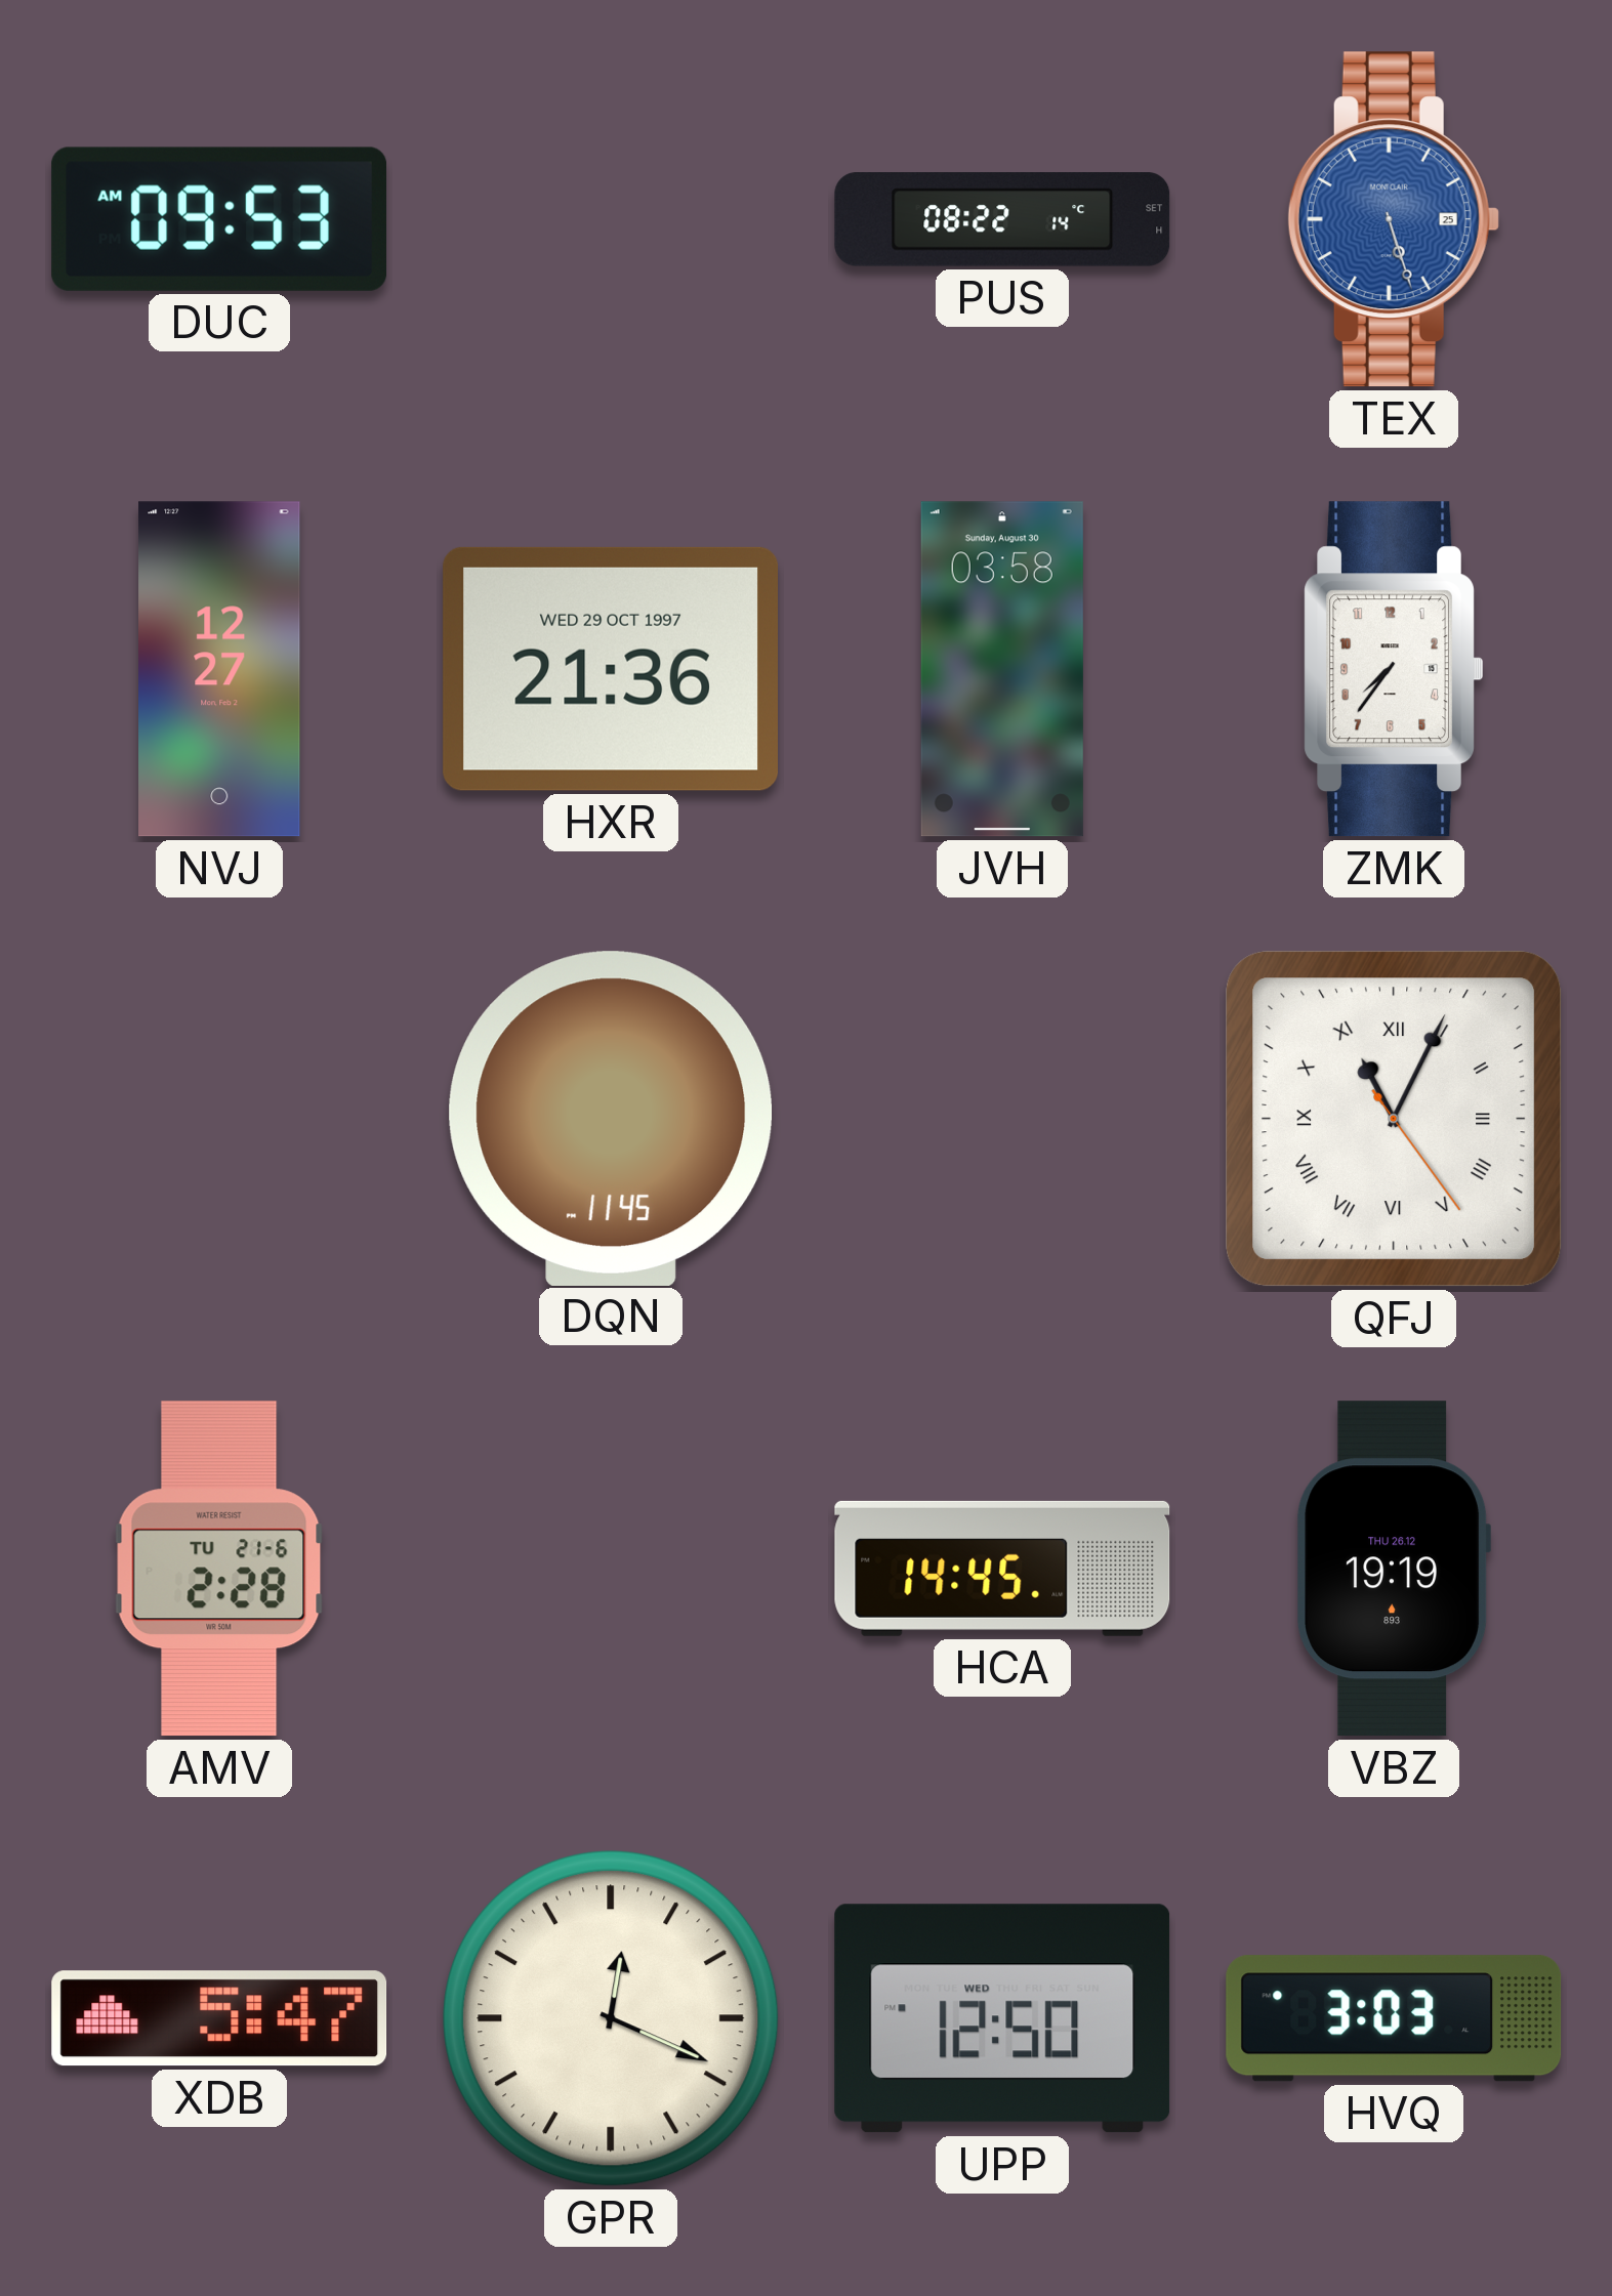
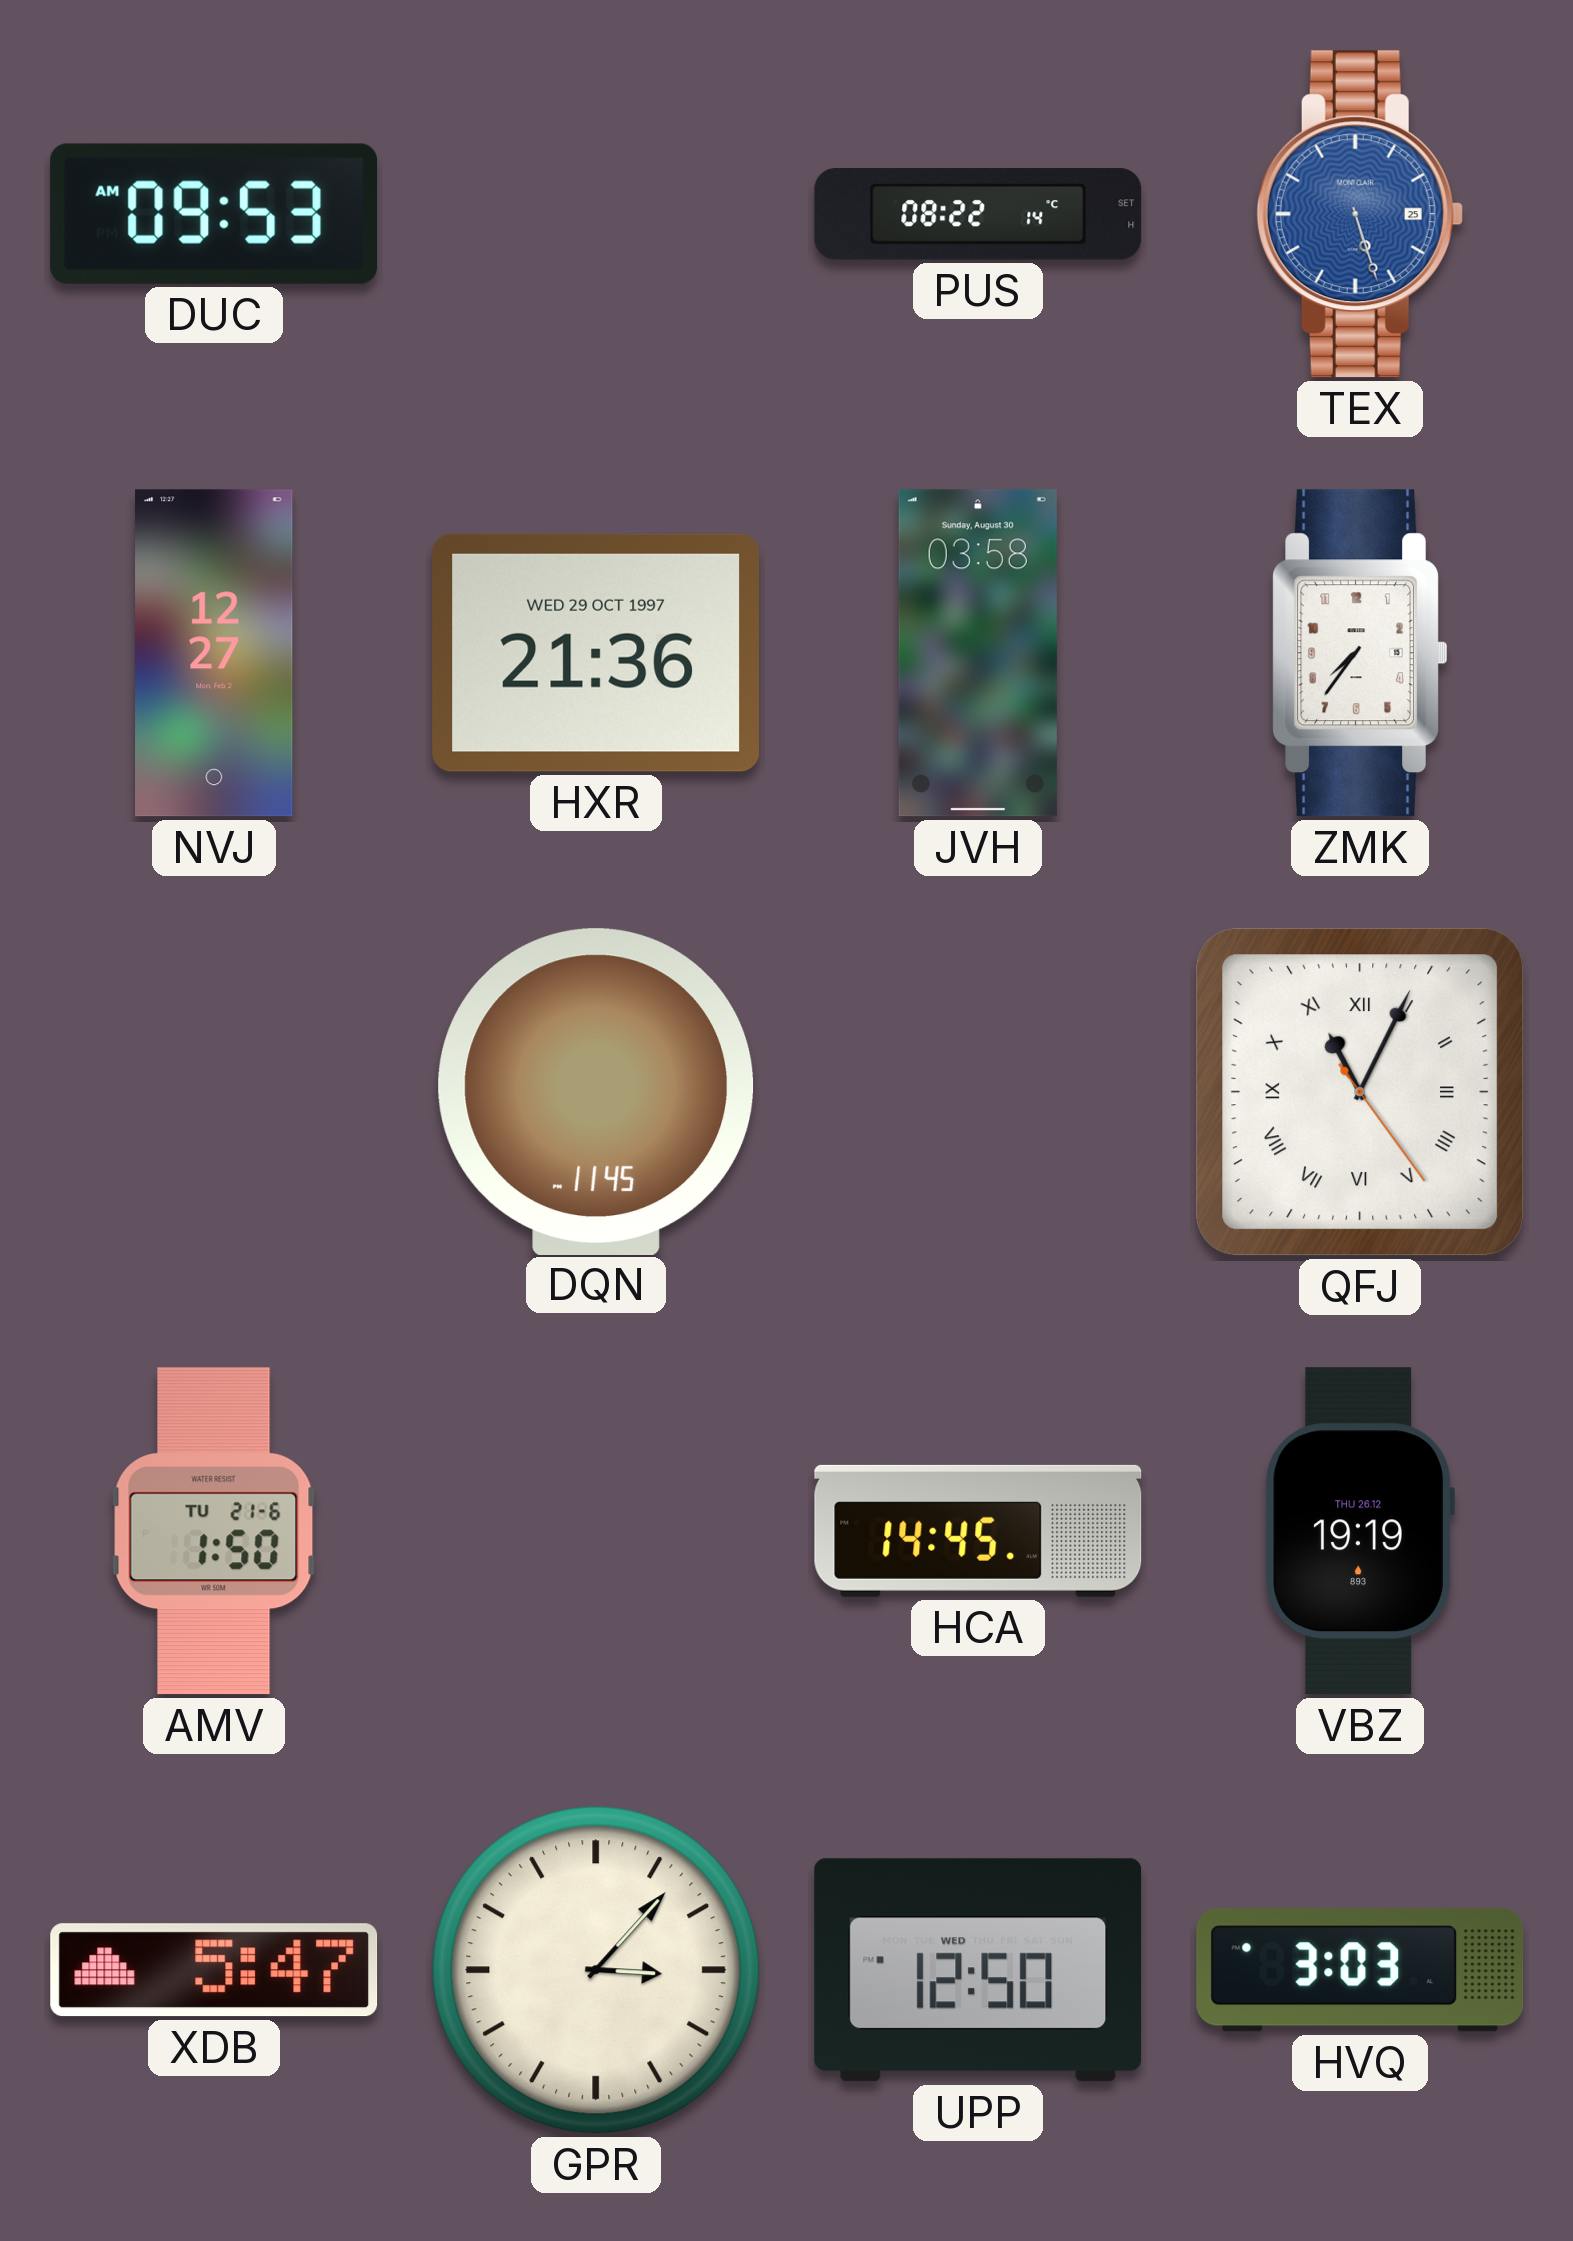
AMV: 2:28 -> 1:50
GPR: 12:19 -> 3:07
